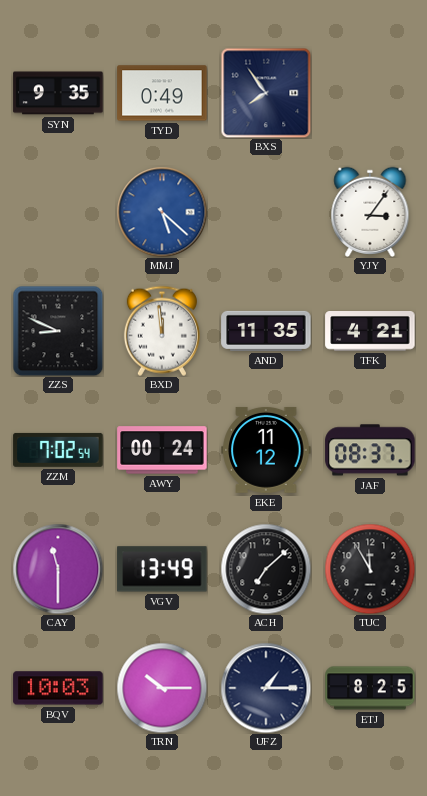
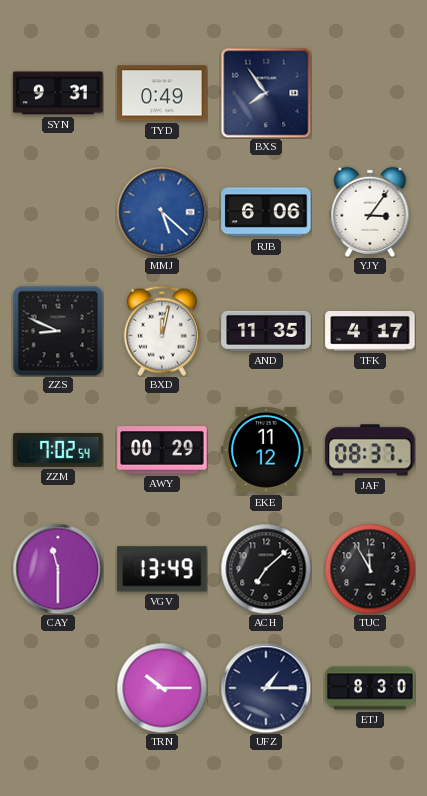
SYN: 9:35 -> 9:31
RJB: none -> 6:06
BXD: 11:59 -> 12:02
TFK: 4:21 -> 4:17
AWY: 00:24 -> 00:29
BQV: 10:03 -> none
ETJ: 8:25 -> 8:30
